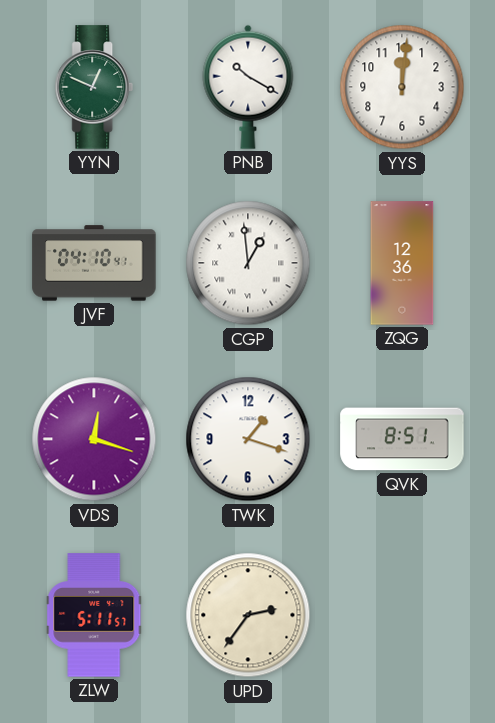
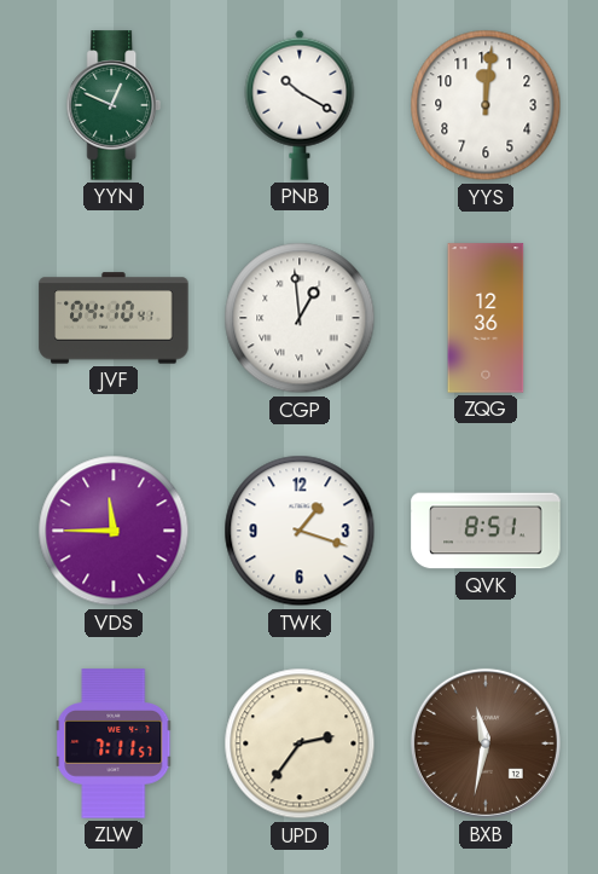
VDS: 12:18 -> 11:45
ZLW: 5:11 -> 7:11
BXB: none -> 11:32
